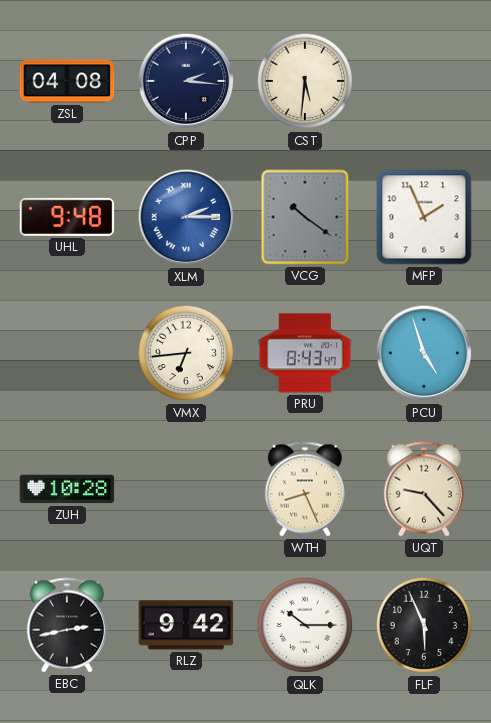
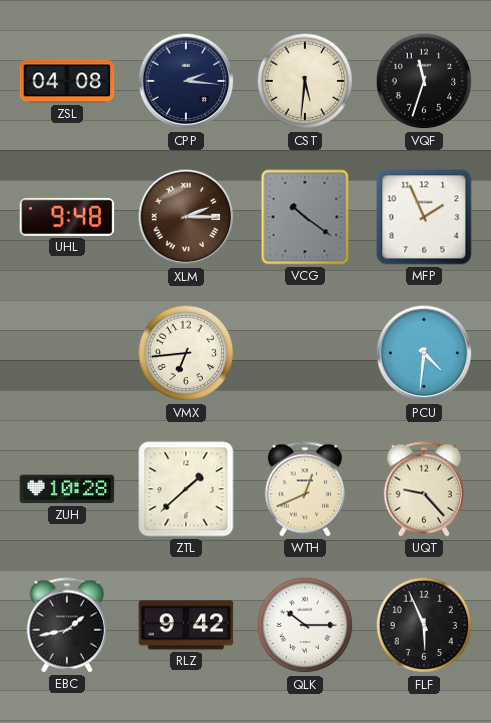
VQF: none -> 11:33
XLM dial: blue -> brown
PRU: 8:43 -> none
PCU: 4:57 -> 4:31
ZTL: none -> 1:38
WTH: 8:26 -> 12:41
EBC: 2:43 -> 1:43
